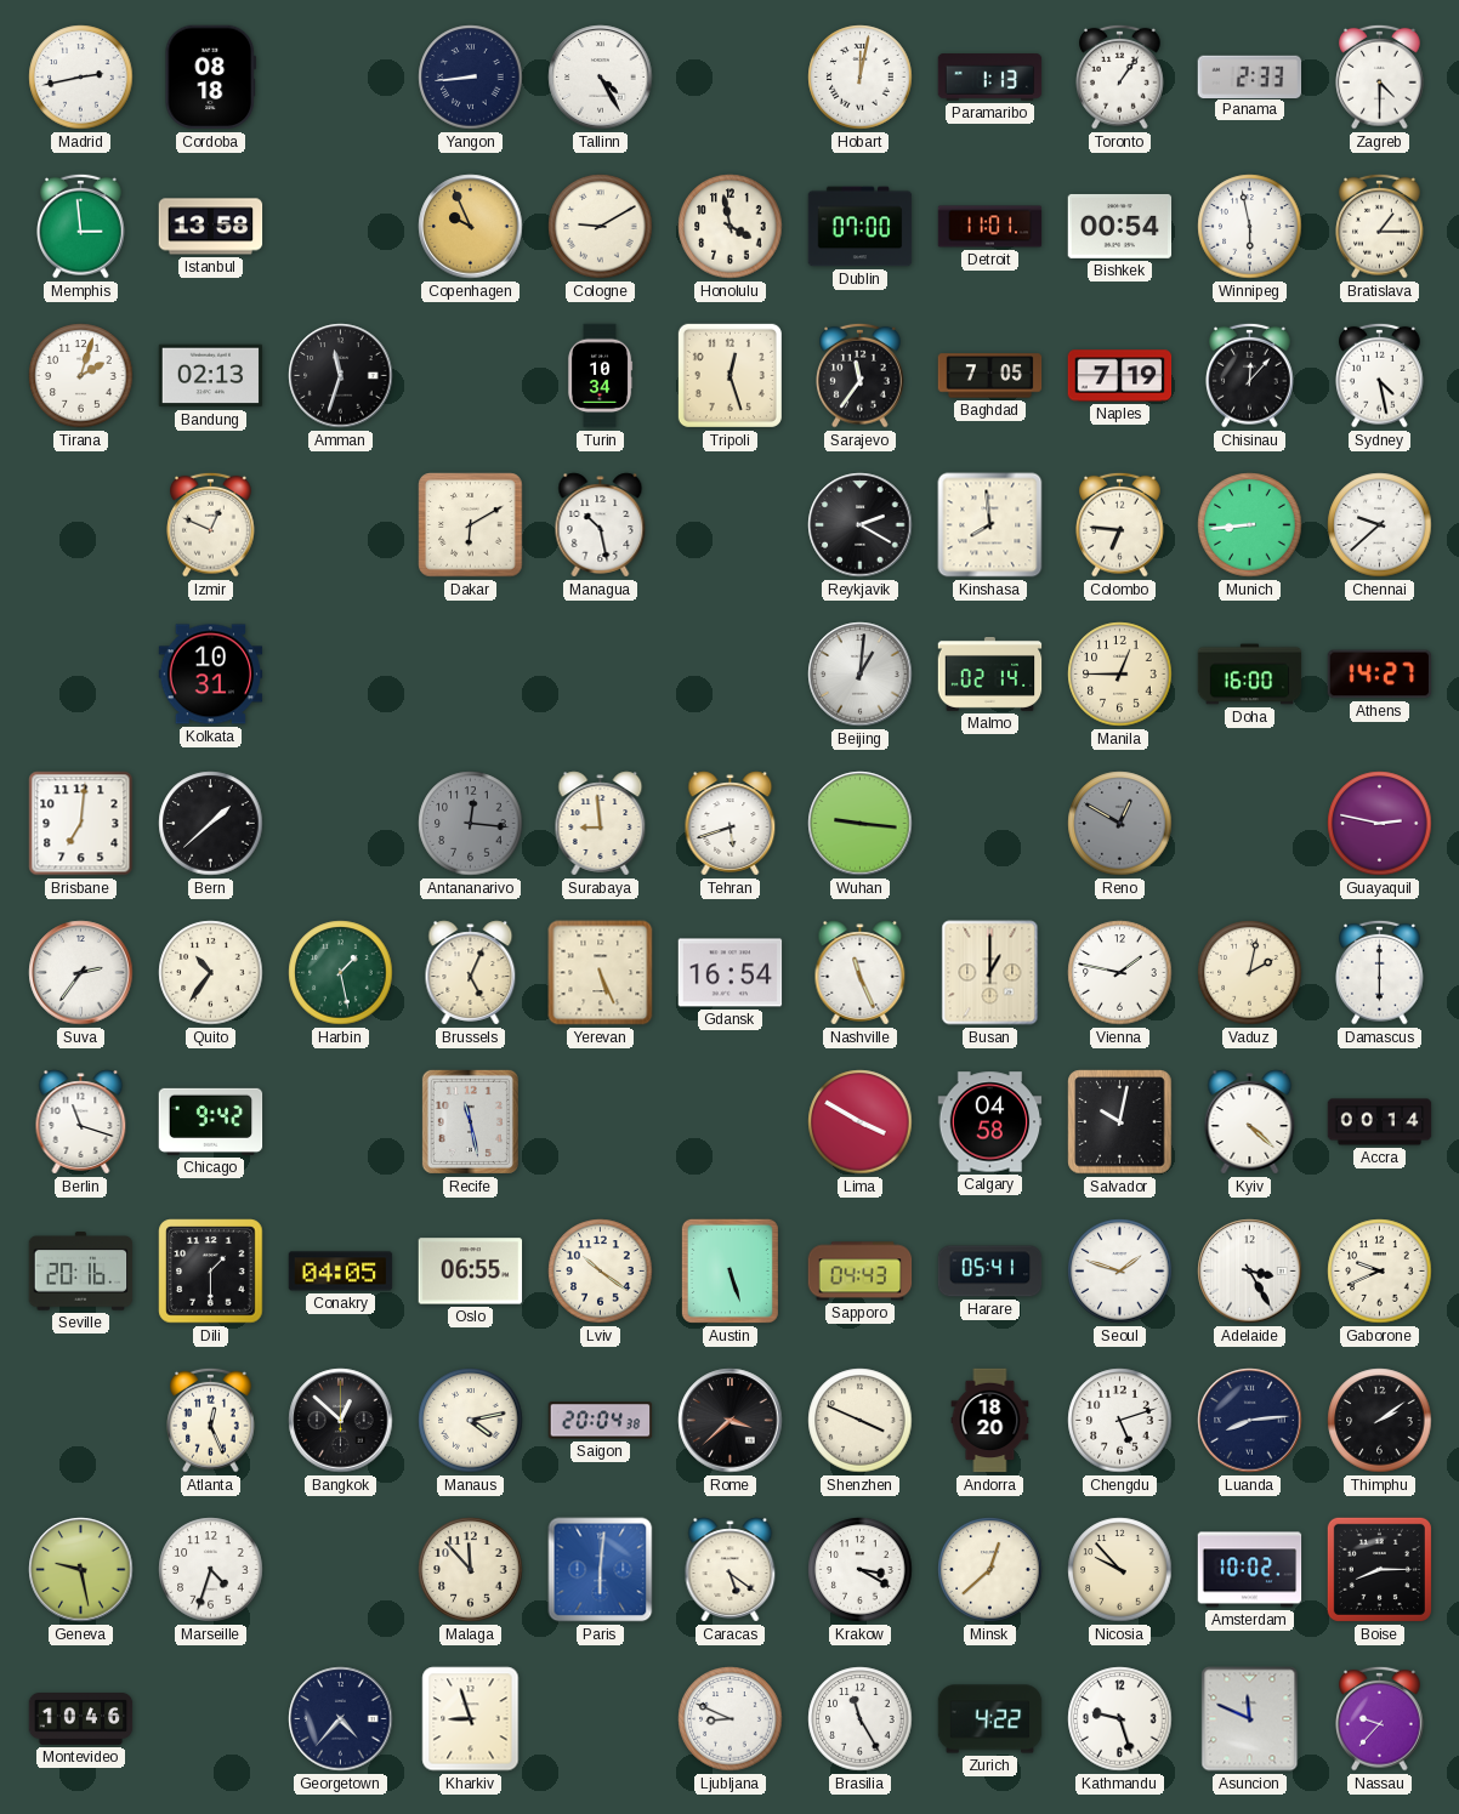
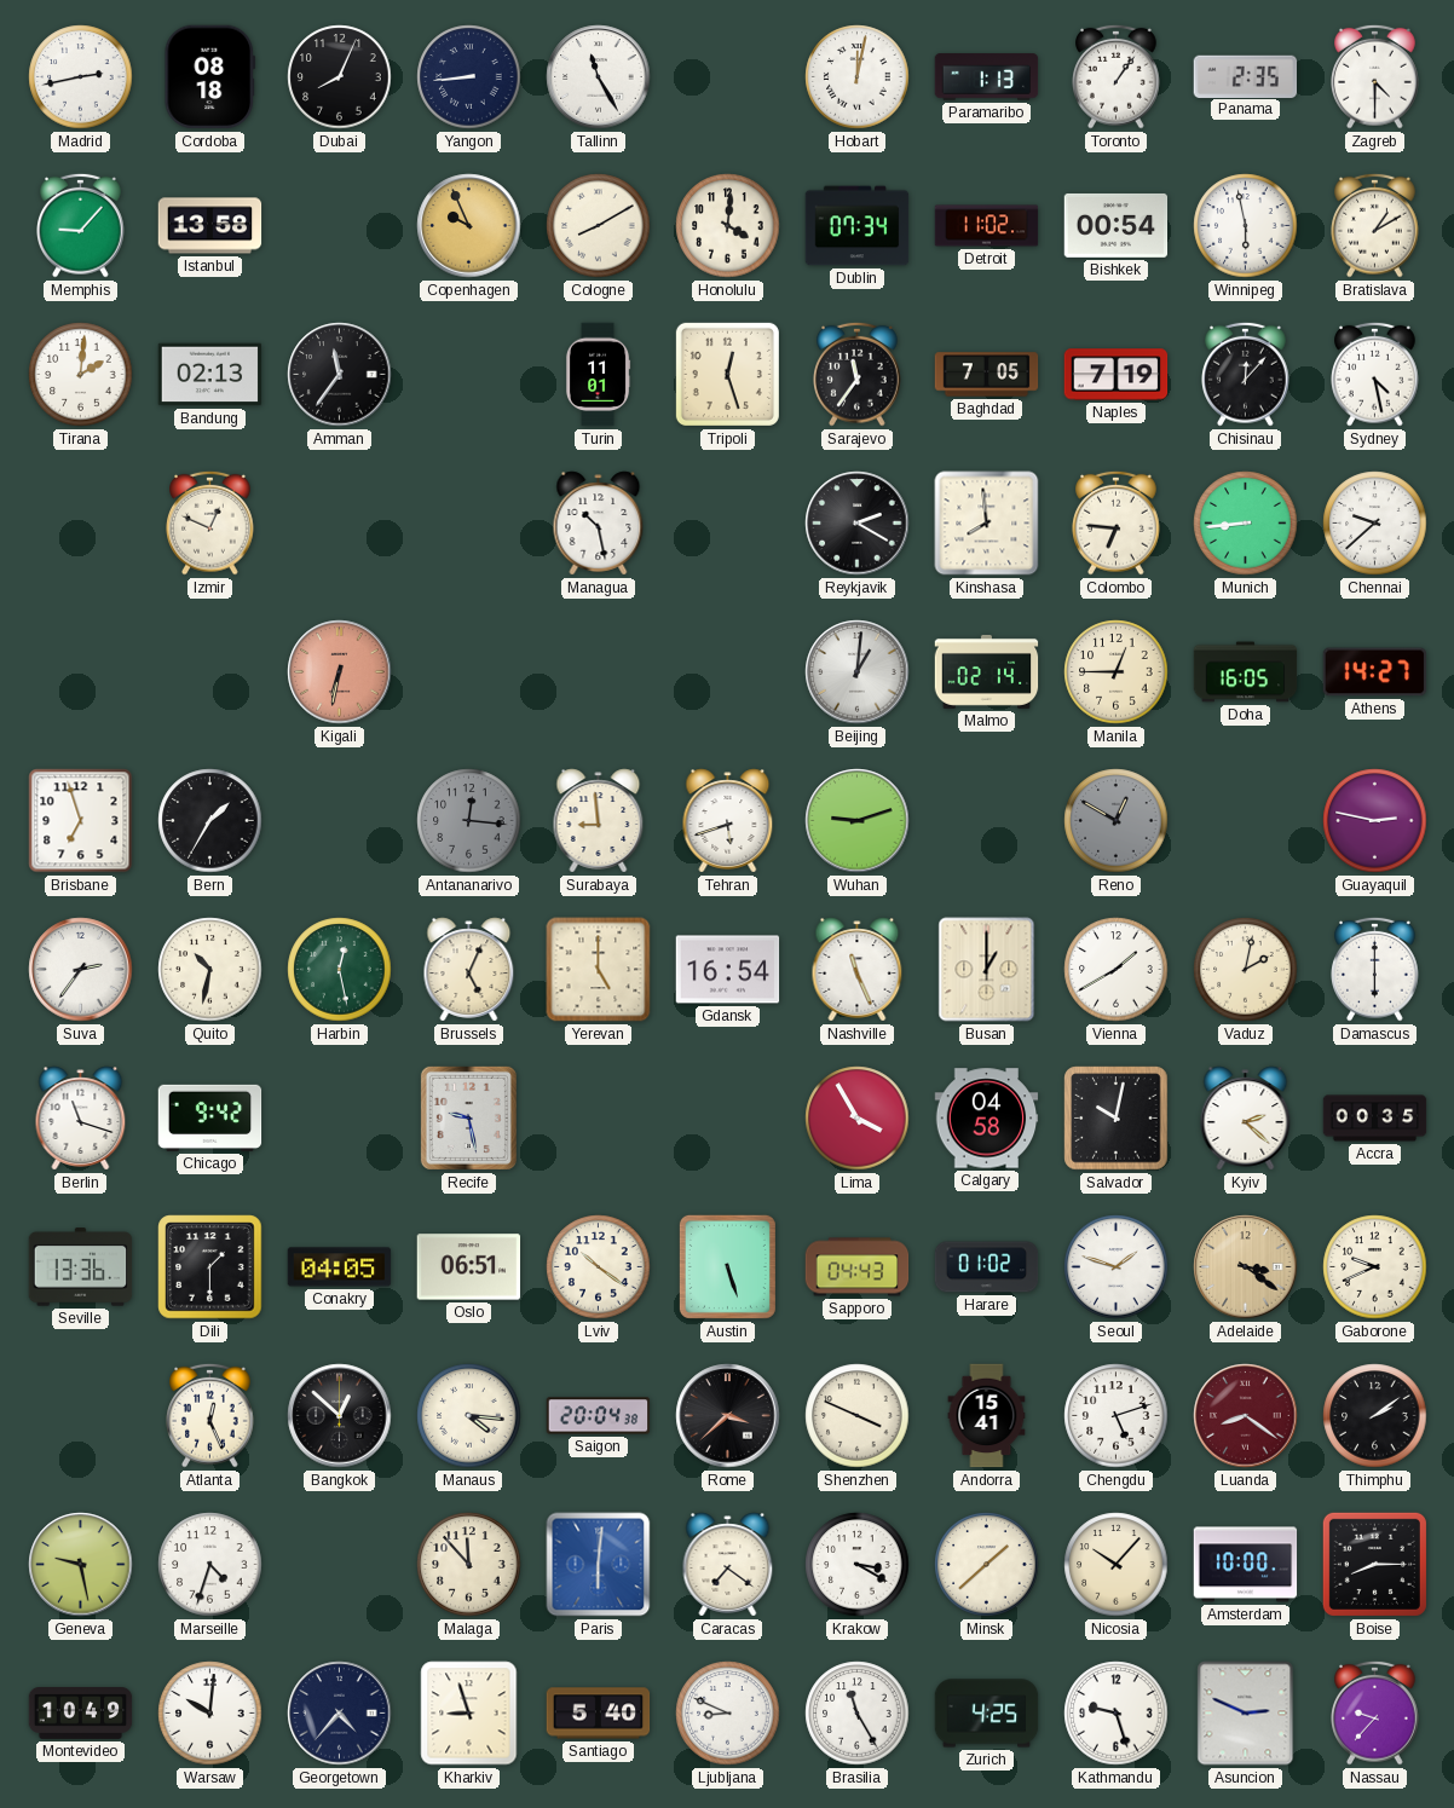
Dubai: none -> 8:04
Tallinn: 4:25 -> 11:25
Panama: 2:33 -> 2:35
Memphis: 2:59 -> 9:07
Cologne: 9:10 -> 8:10
Honolulu: 3:58 -> 4:01
Dublin: 07:00 -> 07:34
Detroit: 11:01 -> 11:02
Bratislava: 1:15 -> 1:10
Tirana: 2:03 -> 2:01
Amman: 11:33 -> 11:36
Turin: 10:34 -> 11:01
Dakar: 6:10 -> none
Kolkata: 10:31 -> none
Kigali: none -> 6:32
Doha: 16:00 -> 16:05
Brisbane: 7:01 -> 6:57
Bern: 1:38 -> 1:35
Wuhan: 9:16 -> 9:12
Quito: 10:36 -> 10:32
Harbin: 1:28 -> 12:28
Yerevan: 5:26 -> 5:00
Vienna: 1:47 -> 1:40
Recife: 11:28 -> 9:28
Lima: 3:50 -> 3:55
Kyiv: 4:22 -> 2:22
Accra: 00:14 -> 00:35
Seville: 20:16 -> 13:36
Oslo: 06:55 -> 06:51
Harare: 05:41 -> 01:02
Adelaide: 3:25 -> 3:21
Adelaide dial: white -> champagne
Manaus: 4:13 -> 4:16
Andorra: 18:20 -> 15:41
Luanda: 8:14 -> 8:21
Luanda dial: navy -> burgundy
Caracas: 5:21 -> 7:21
Minsk: 12:38 -> 1:38
Nicosia: 9:53 -> 10:07
Amsterdam: 10:02 -> 10:00
Montevideo: 10:46 -> 10:49
Warsaw: none -> 10:01
Santiago: none -> 5:40
Zurich: 4:22 -> 4:25
Asuncion: 11:49 -> 2:49
